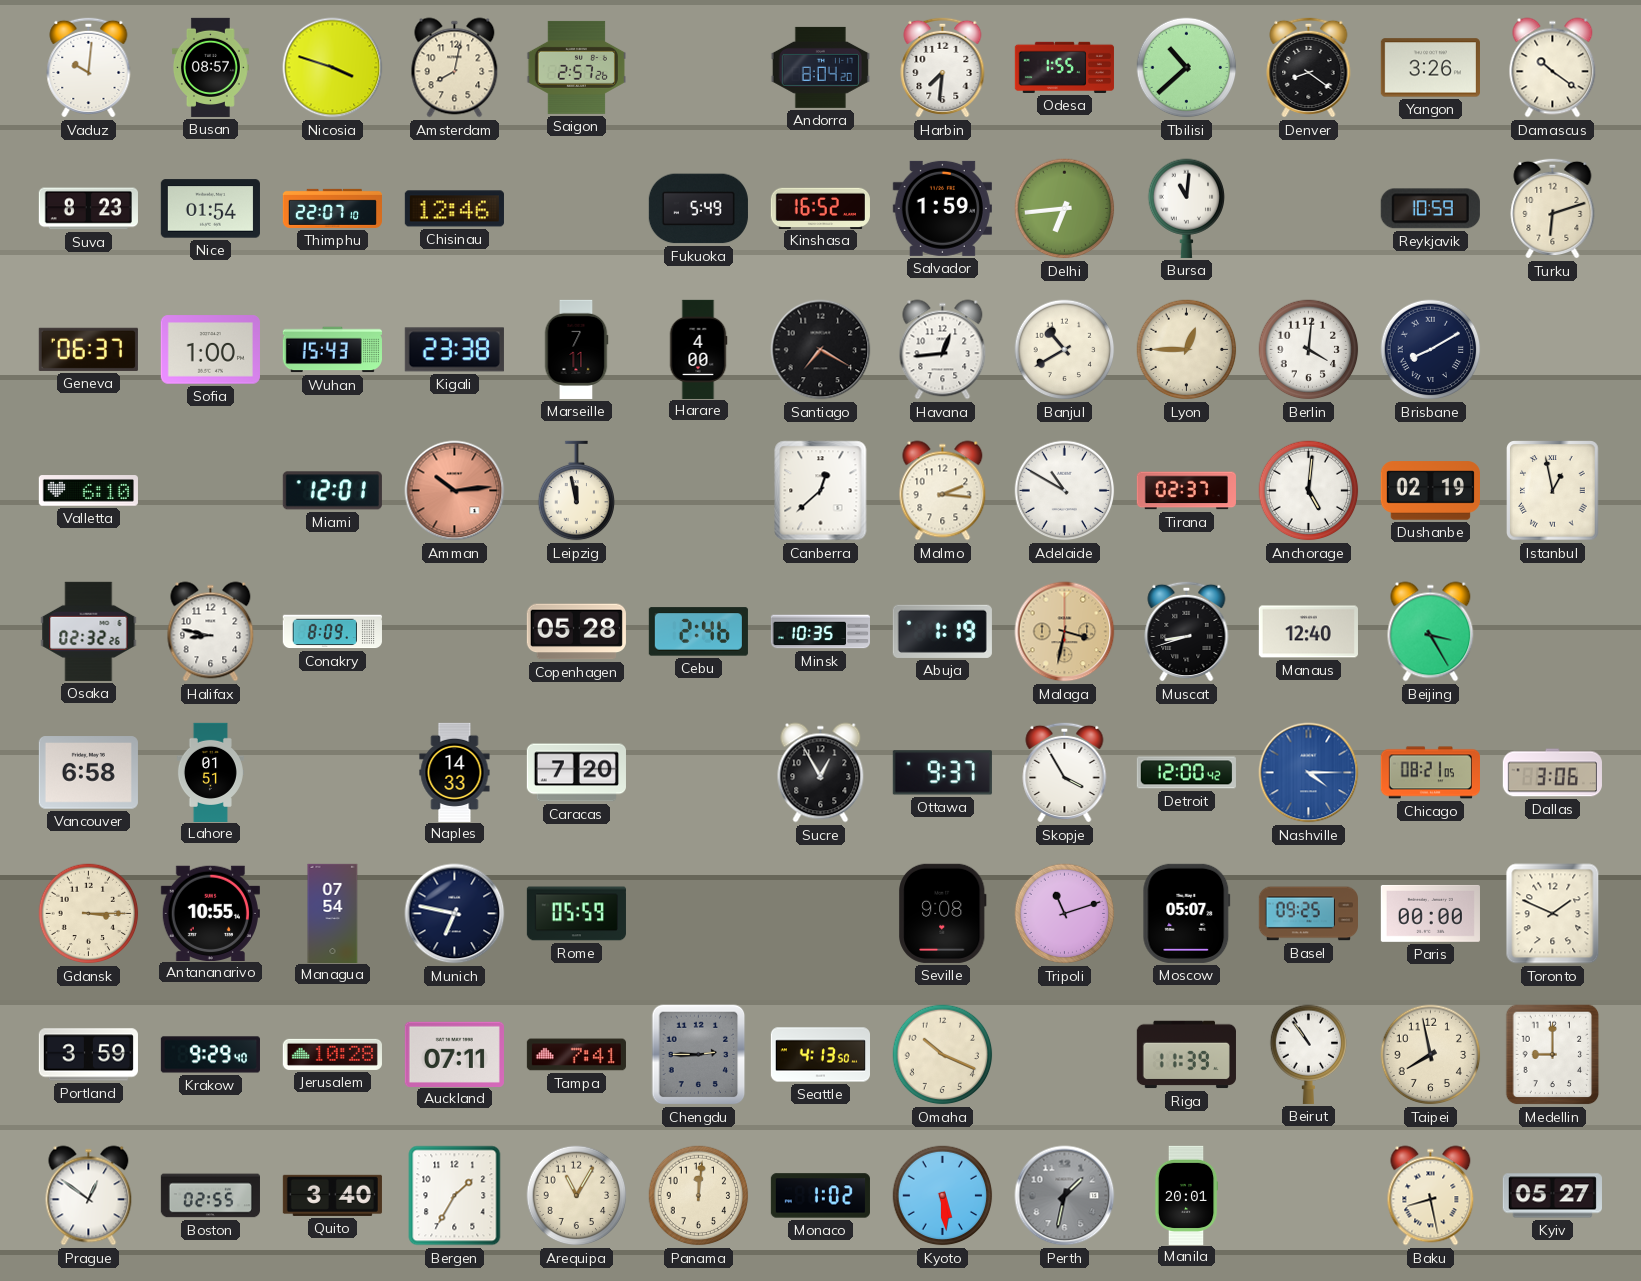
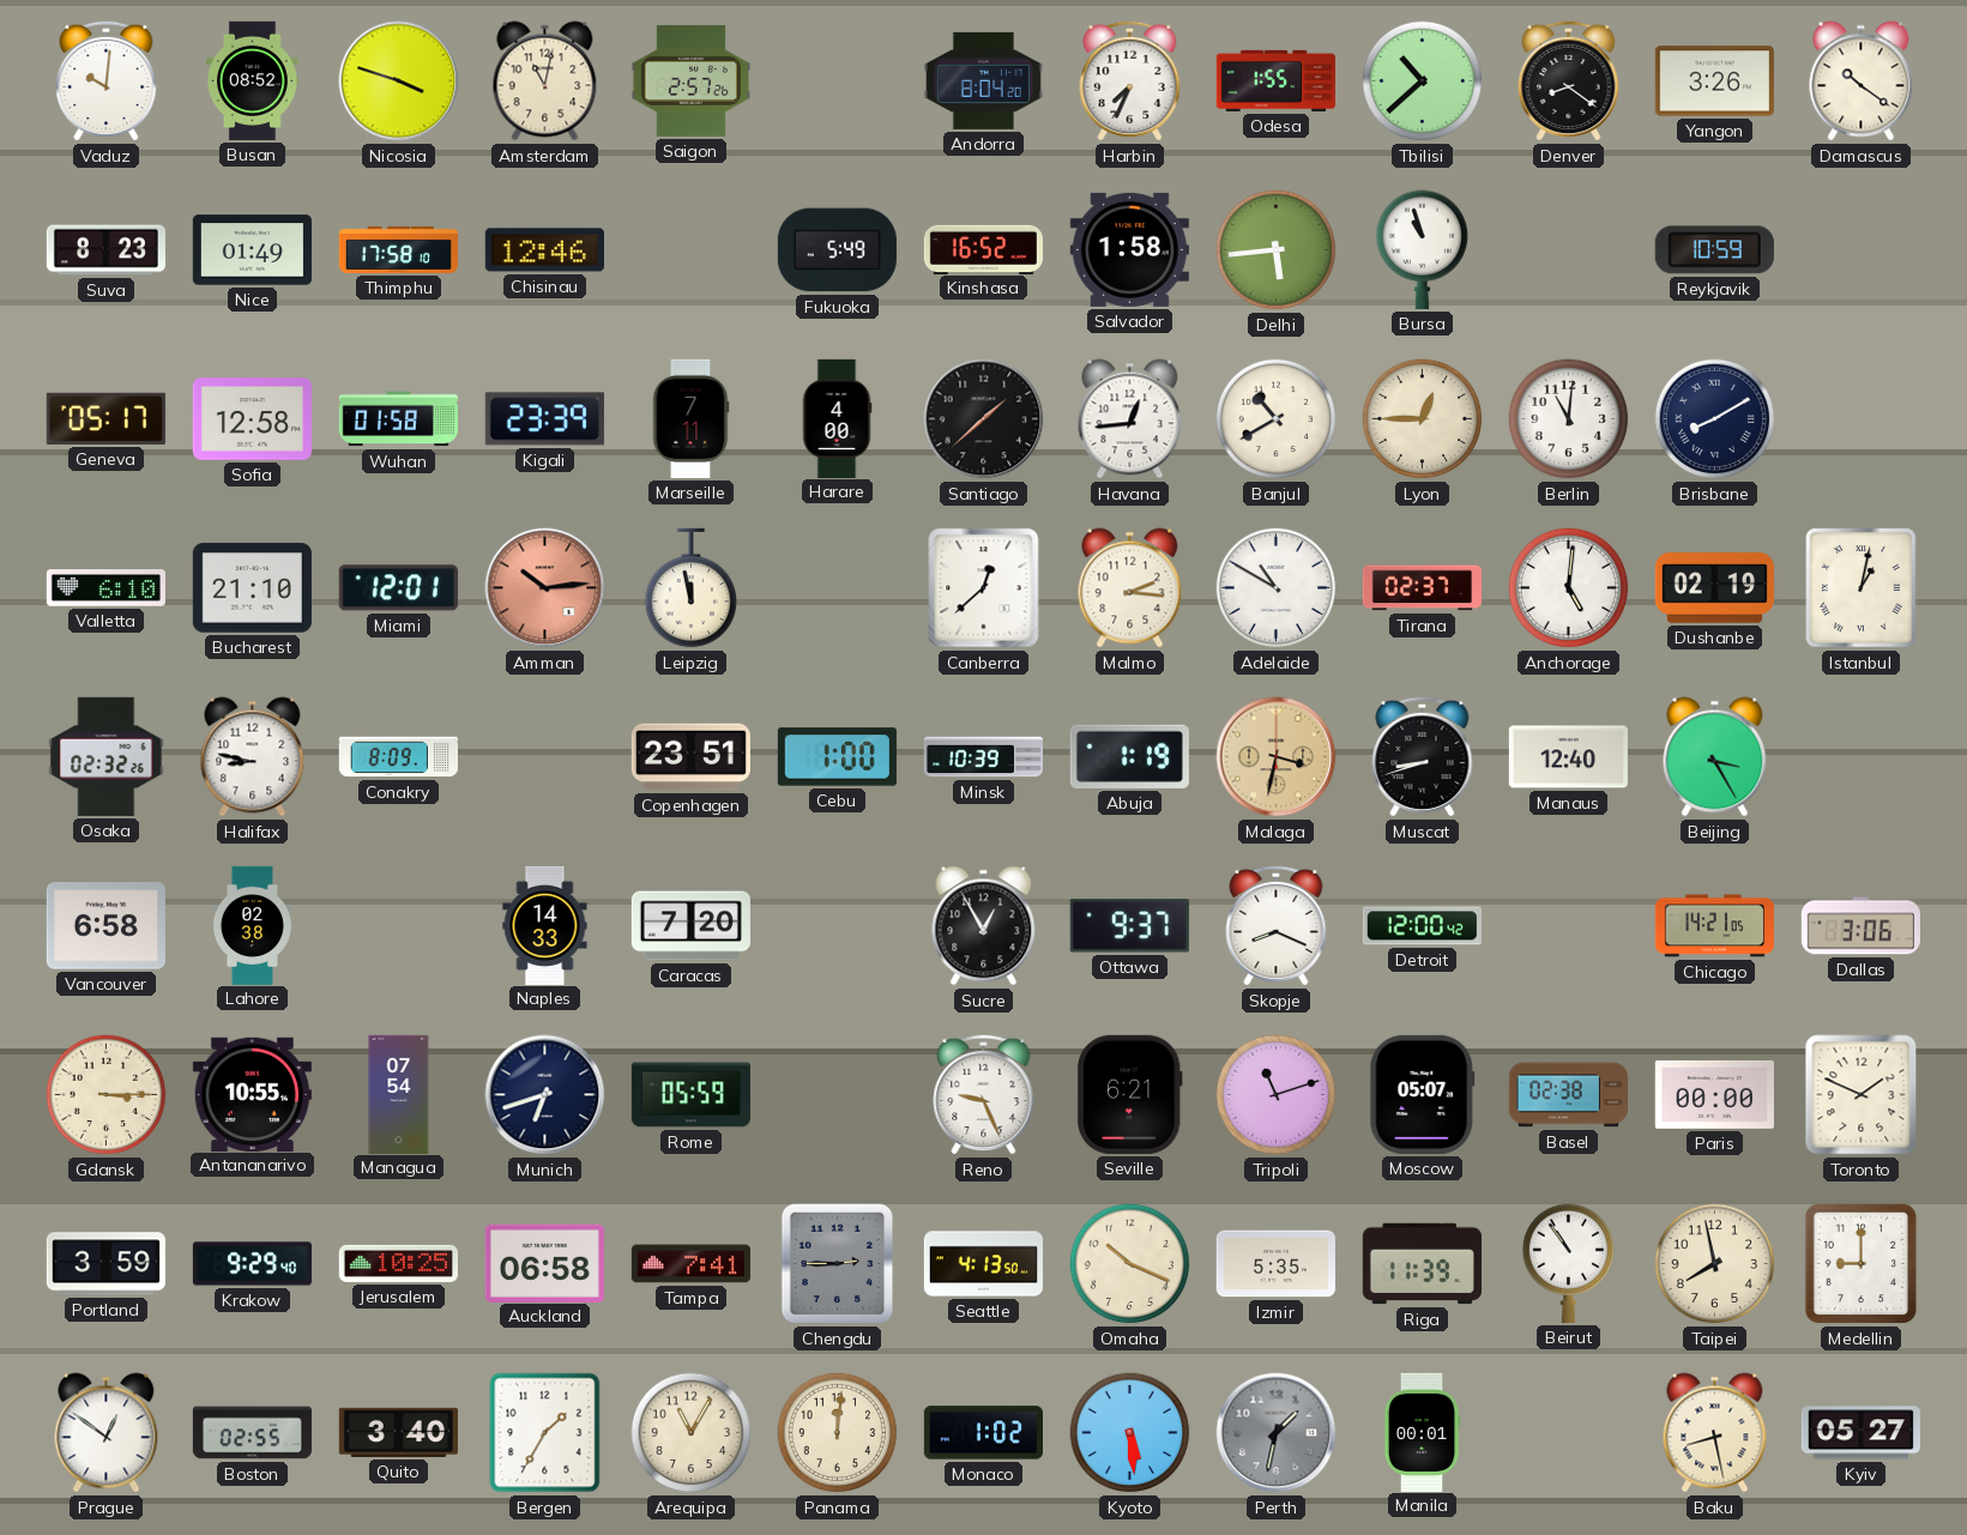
Busan: 08:57 -> 08:52
Amsterdam: 8:02 -> 11:02
Harbin: 7:31 -> 7:34
Nice: 01:54 -> 01:49
Thimphu: 22:07 -> 17:58
Salvador: 1:59 -> 1:58
Delhi: 6:44 -> 5:44
Bursa: 11:01 -> 10:57
Turku: 6:12 -> none
Geneva: 06:37 -> 05:17
Sofia: 1:00 -> 12:58
Wuhan: 15:43 -> 01:58
Kigali: 23:38 -> 23:39
Santiago: 7:20 -> 1:38
Berlin: 4:01 -> 11:01
Bucharest: none -> 21:10
Istanbul: 12:58 -> 1:02
Copenhagen: 05:28 -> 23:51
Cebu: 2:46 -> 1:00
Minsk: 10:35 -> 10:39
Lahore: 01:51 -> 02:38
Skopje: 3:55 -> 8:19
Nashville: 4:15 -> none
Chicago: 08:21 -> 14:21
Munich: 6:47 -> 6:42
Reno: none -> 9:26
Seville: 9:08 -> 6:21
Basel: 09:25 -> 02:38
Jerusalem: 10:28 -> 10:25
Auckland: 07:11 -> 06:58
Izmir: none -> 5:35
Manila: 20:01 -> 00:01
